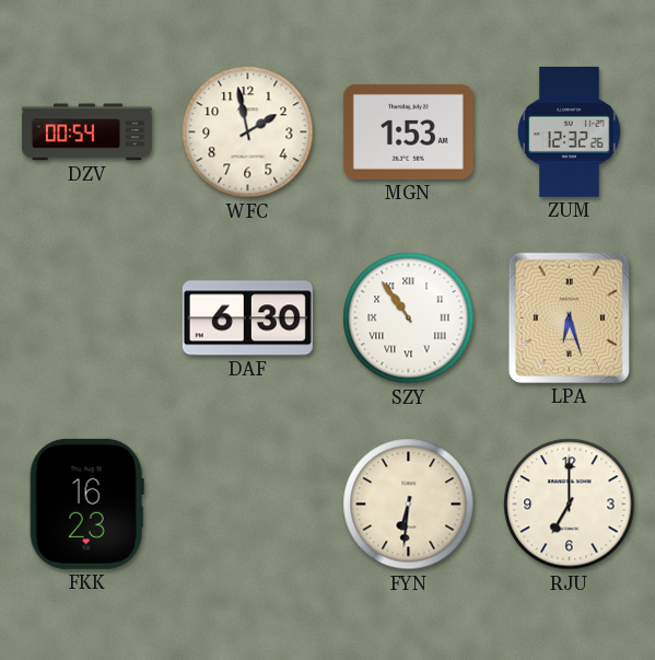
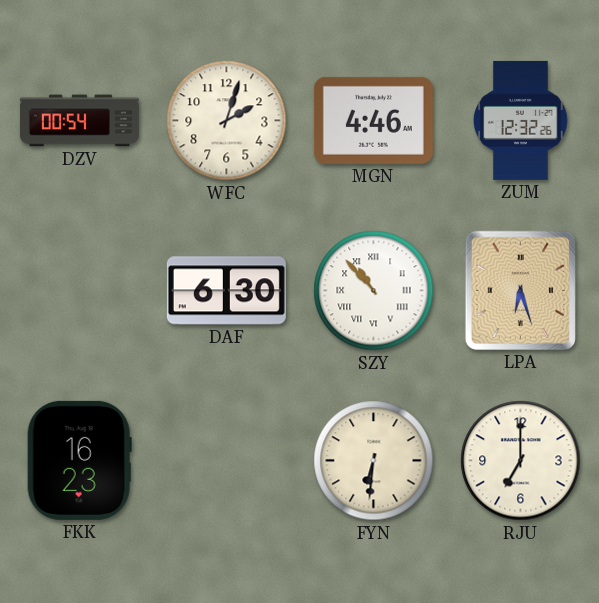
WFC: 1:58 -> 2:03
MGN: 1:53 -> 4:46
SZY: 10:54 -> 10:53
